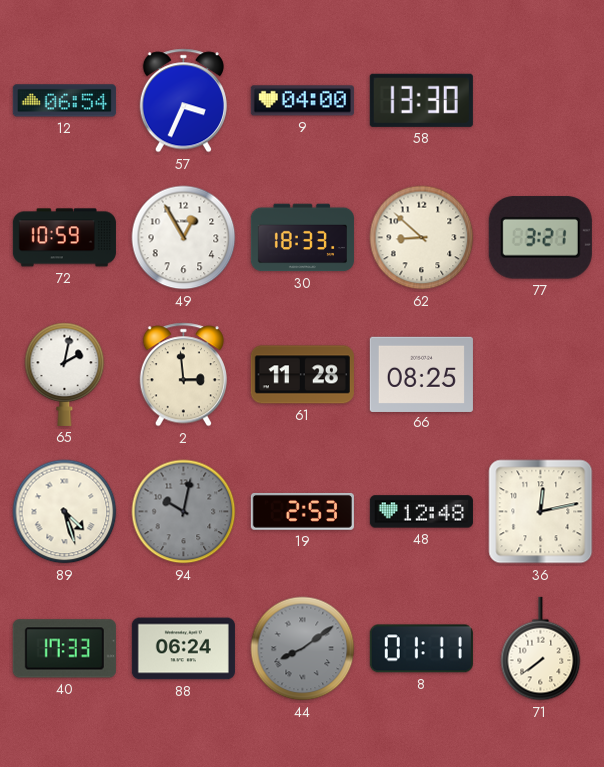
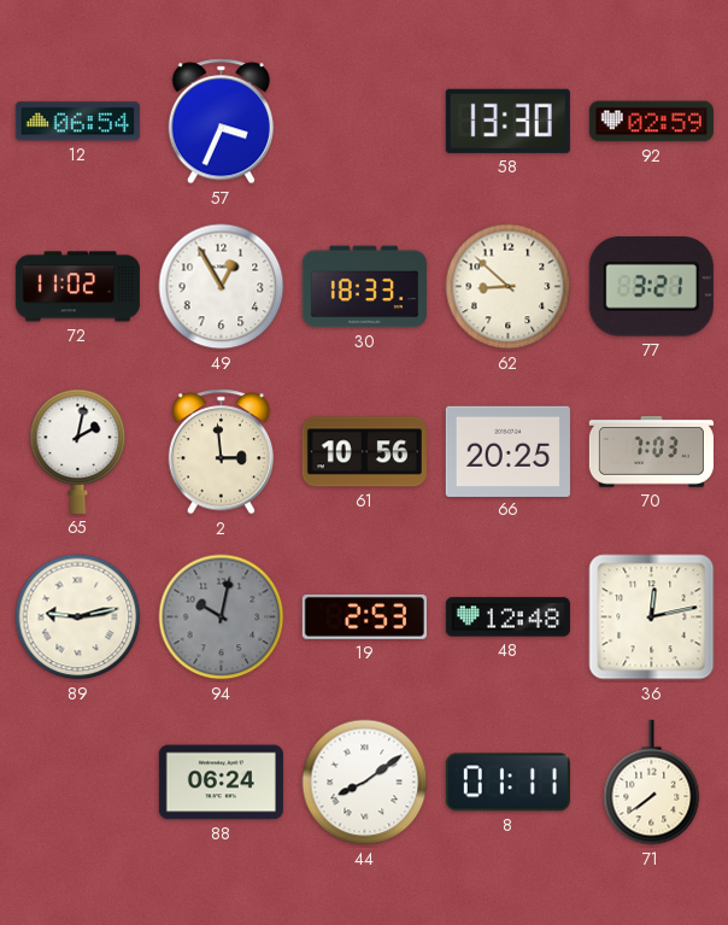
9: 04:00 -> none
92: none -> 02:59
72: 10:59 -> 11:02
61: 11:28 -> 10:56
66: 08:25 -> 20:25
70: none -> 7:03
89: 4:27 -> 9:13
40: 17:33 -> none
44 dial: grey -> white
